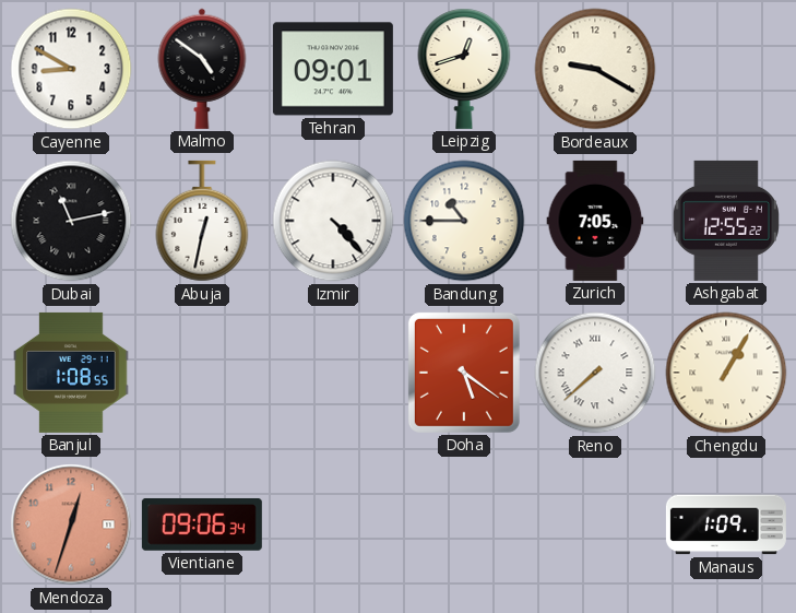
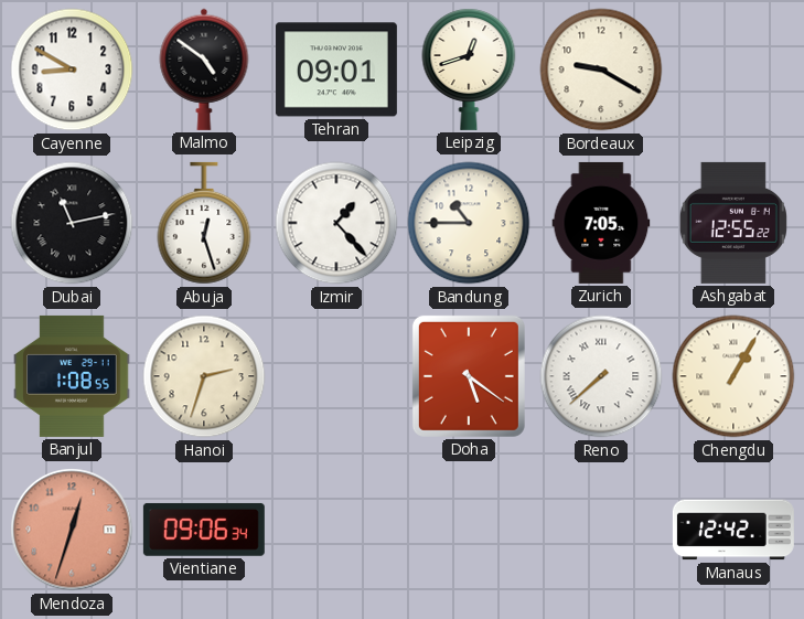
Abuja: 12:32 -> 12:27
Izmir: 4:23 -> 1:23
Hanoi: none -> 2:33
Manaus: 1:09 -> 12:42
